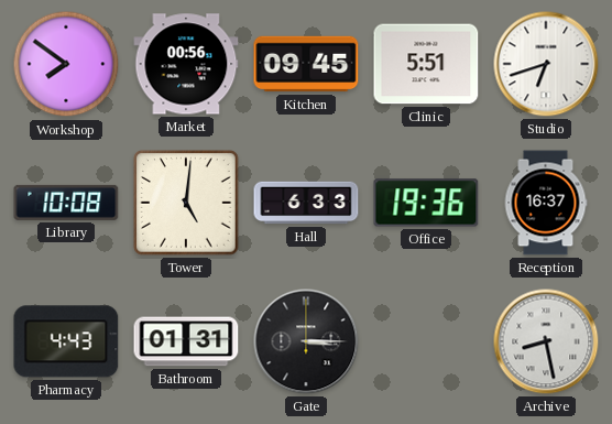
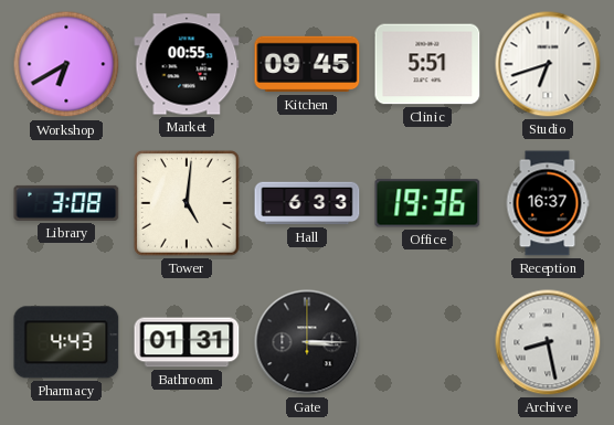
Workshop: 7:51 -> 6:40
Market: 00:56 -> 00:55
Library: 10:08 -> 3:08
